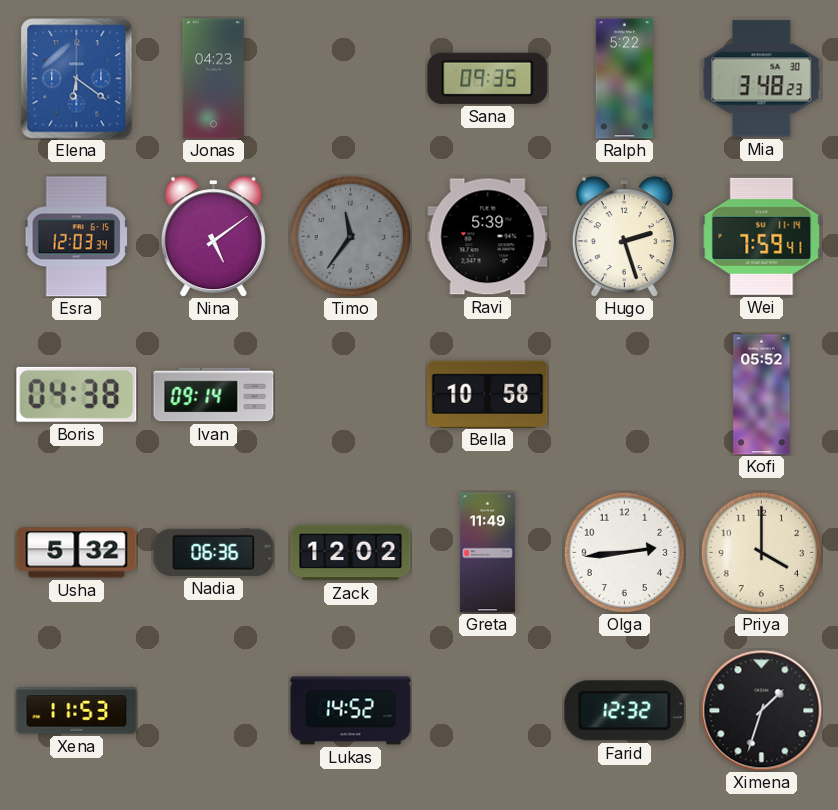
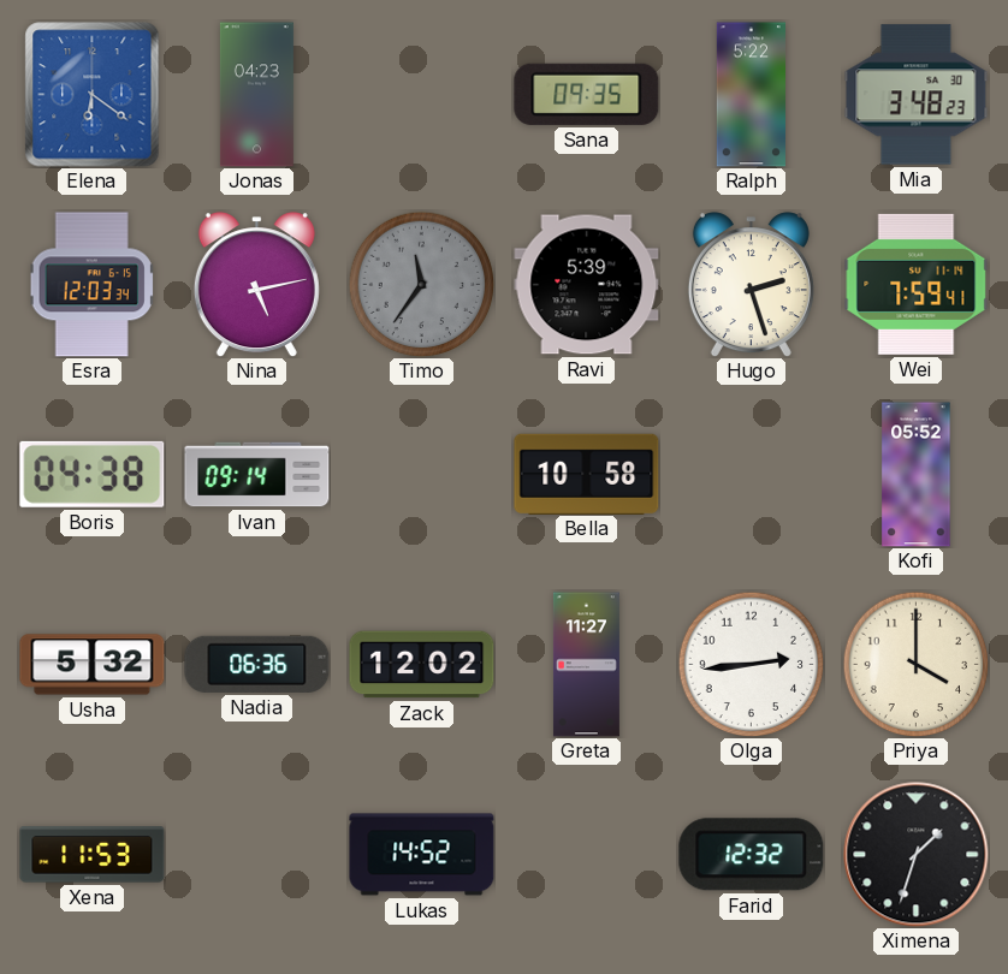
Nina: 5:09 -> 5:13
Greta: 11:49 -> 11:27
